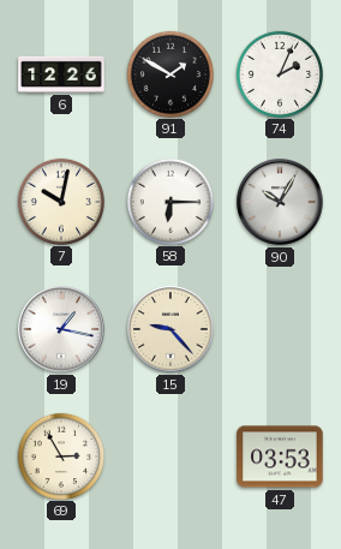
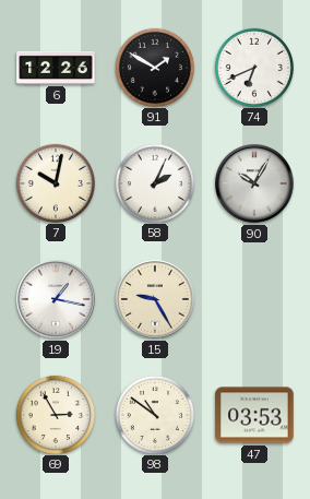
74: 2:04 -> 6:41
58: 6:15 -> 2:04
15: 9:23 -> 9:25
98: none -> 10:51
